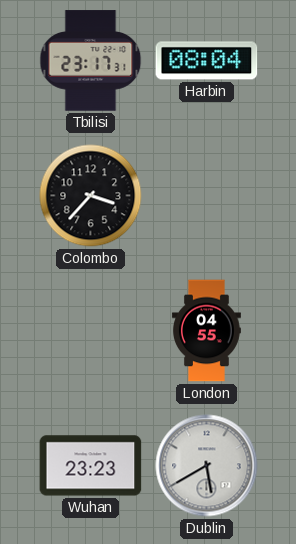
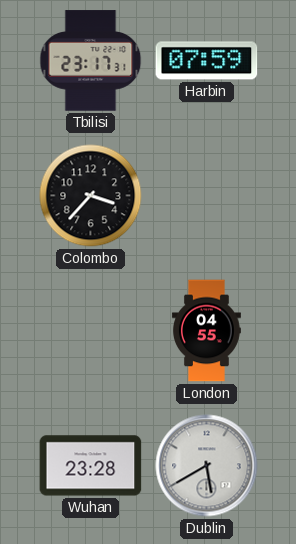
Harbin: 08:04 -> 07:59
Wuhan: 23:23 -> 23:28
